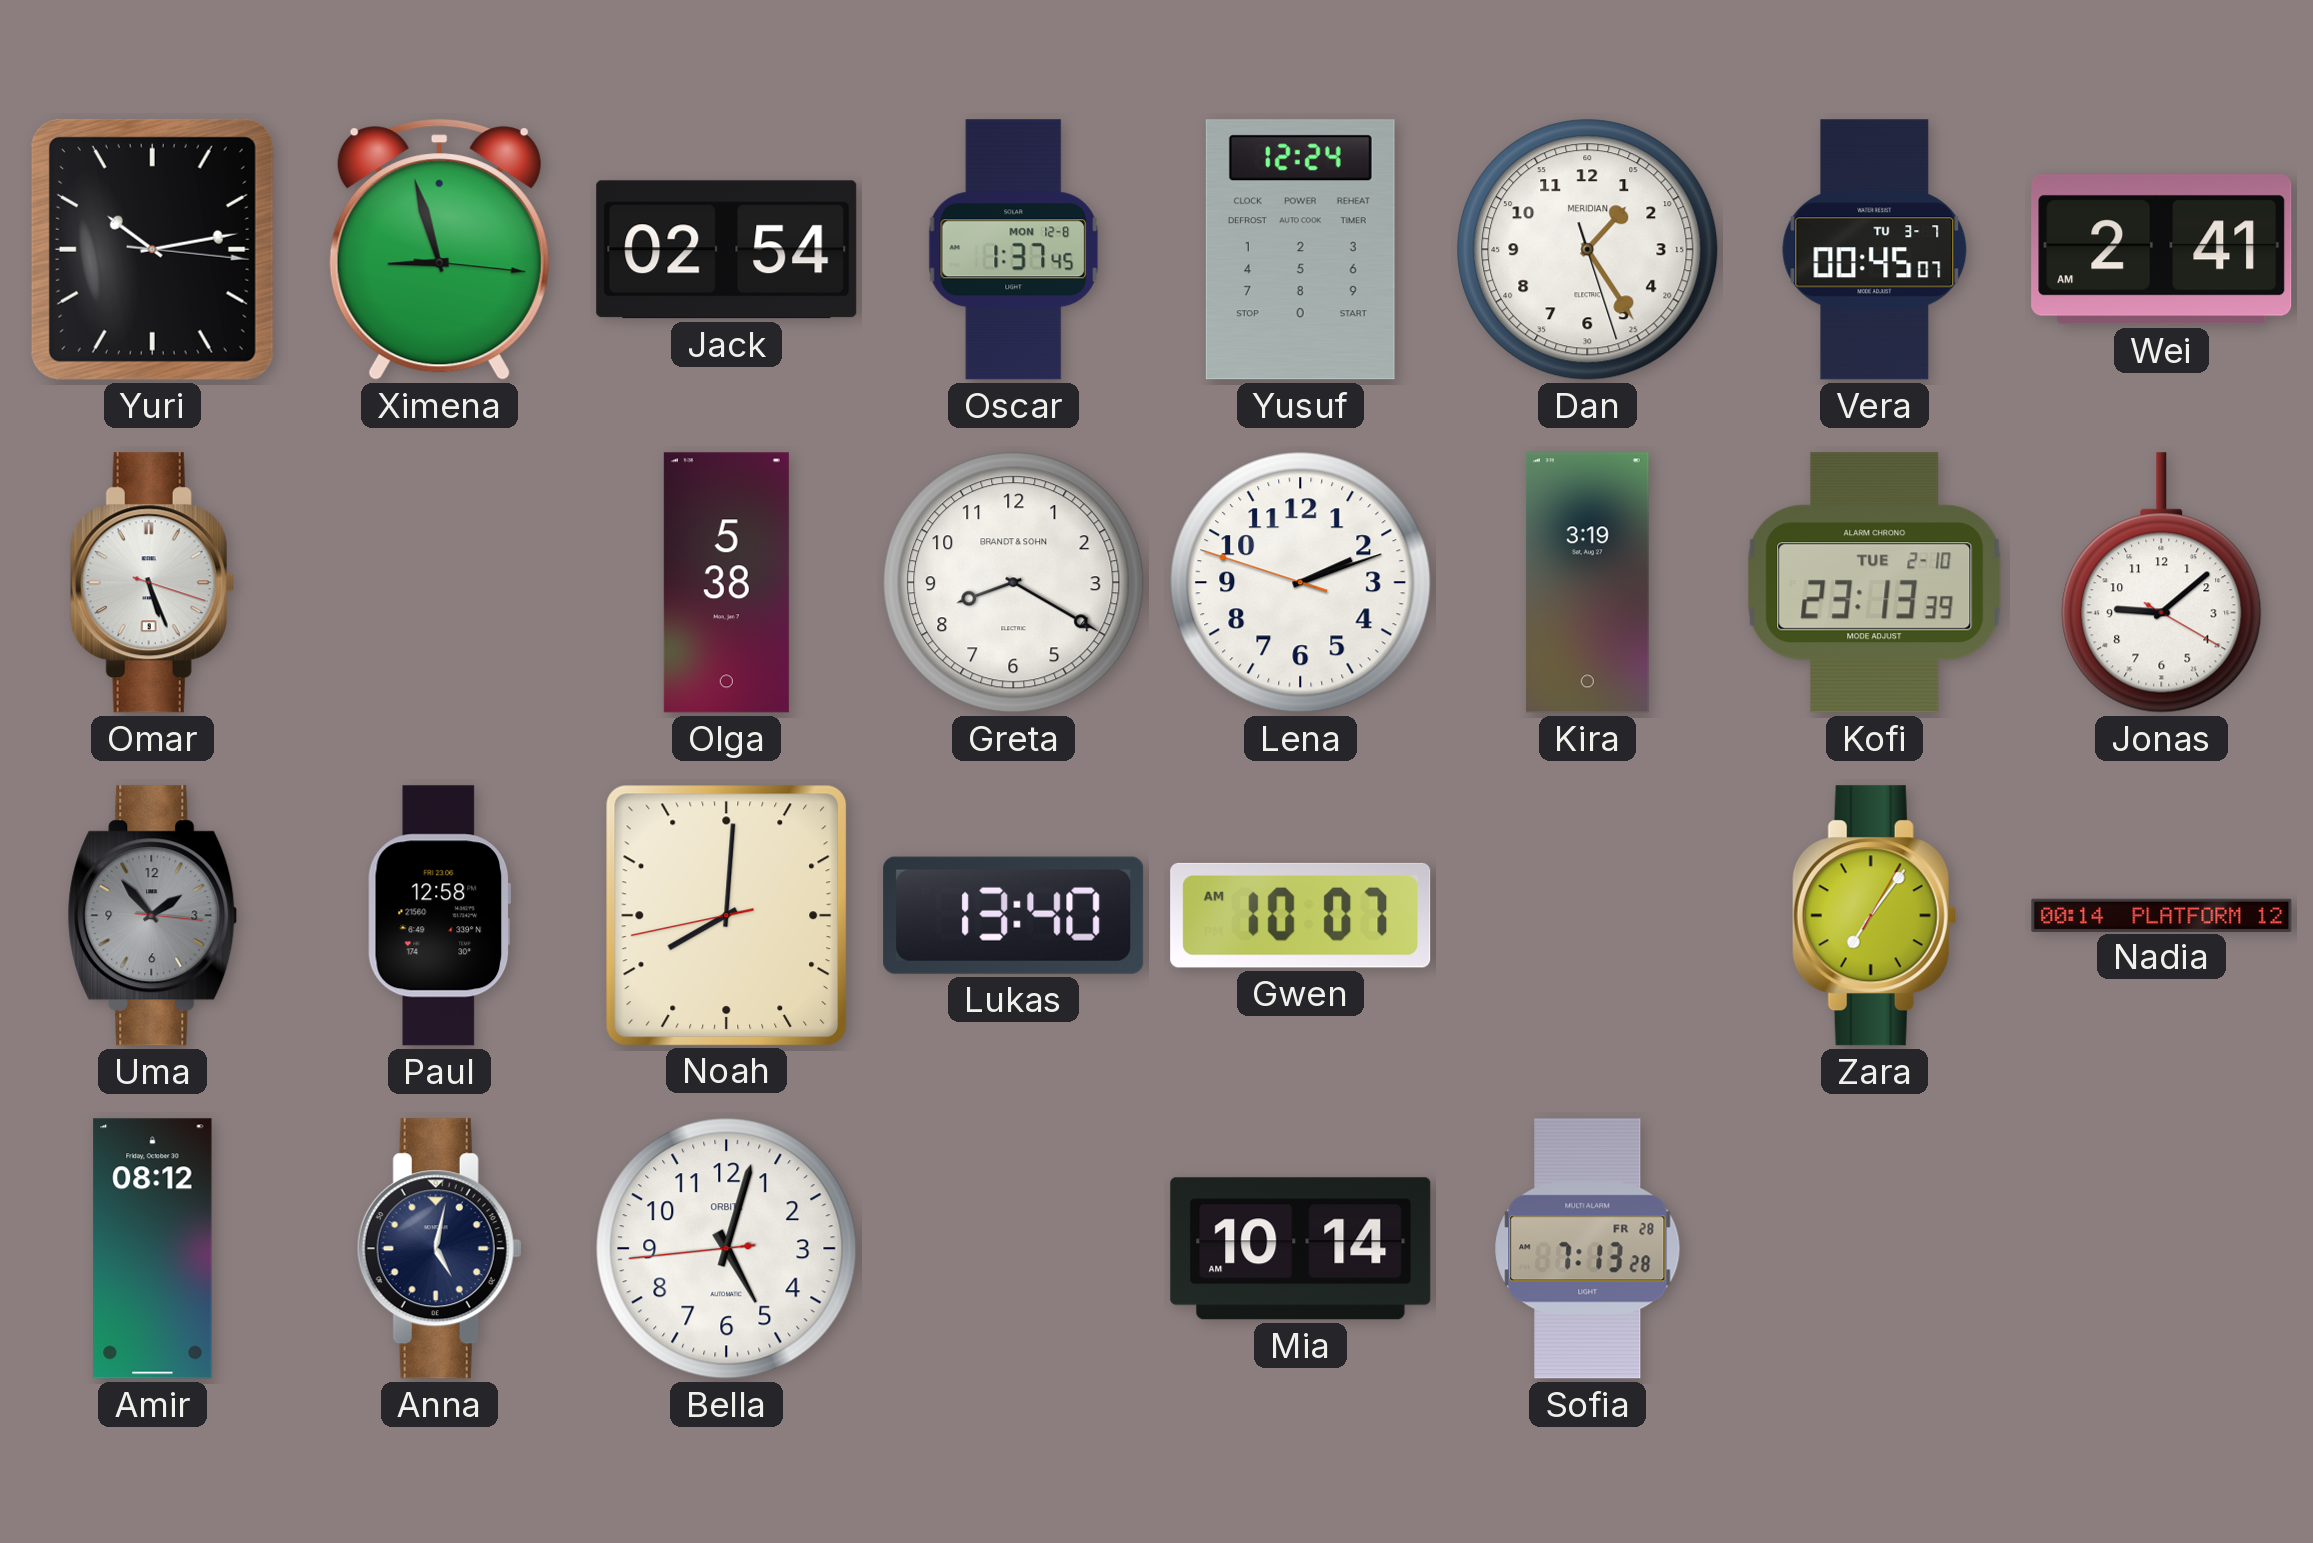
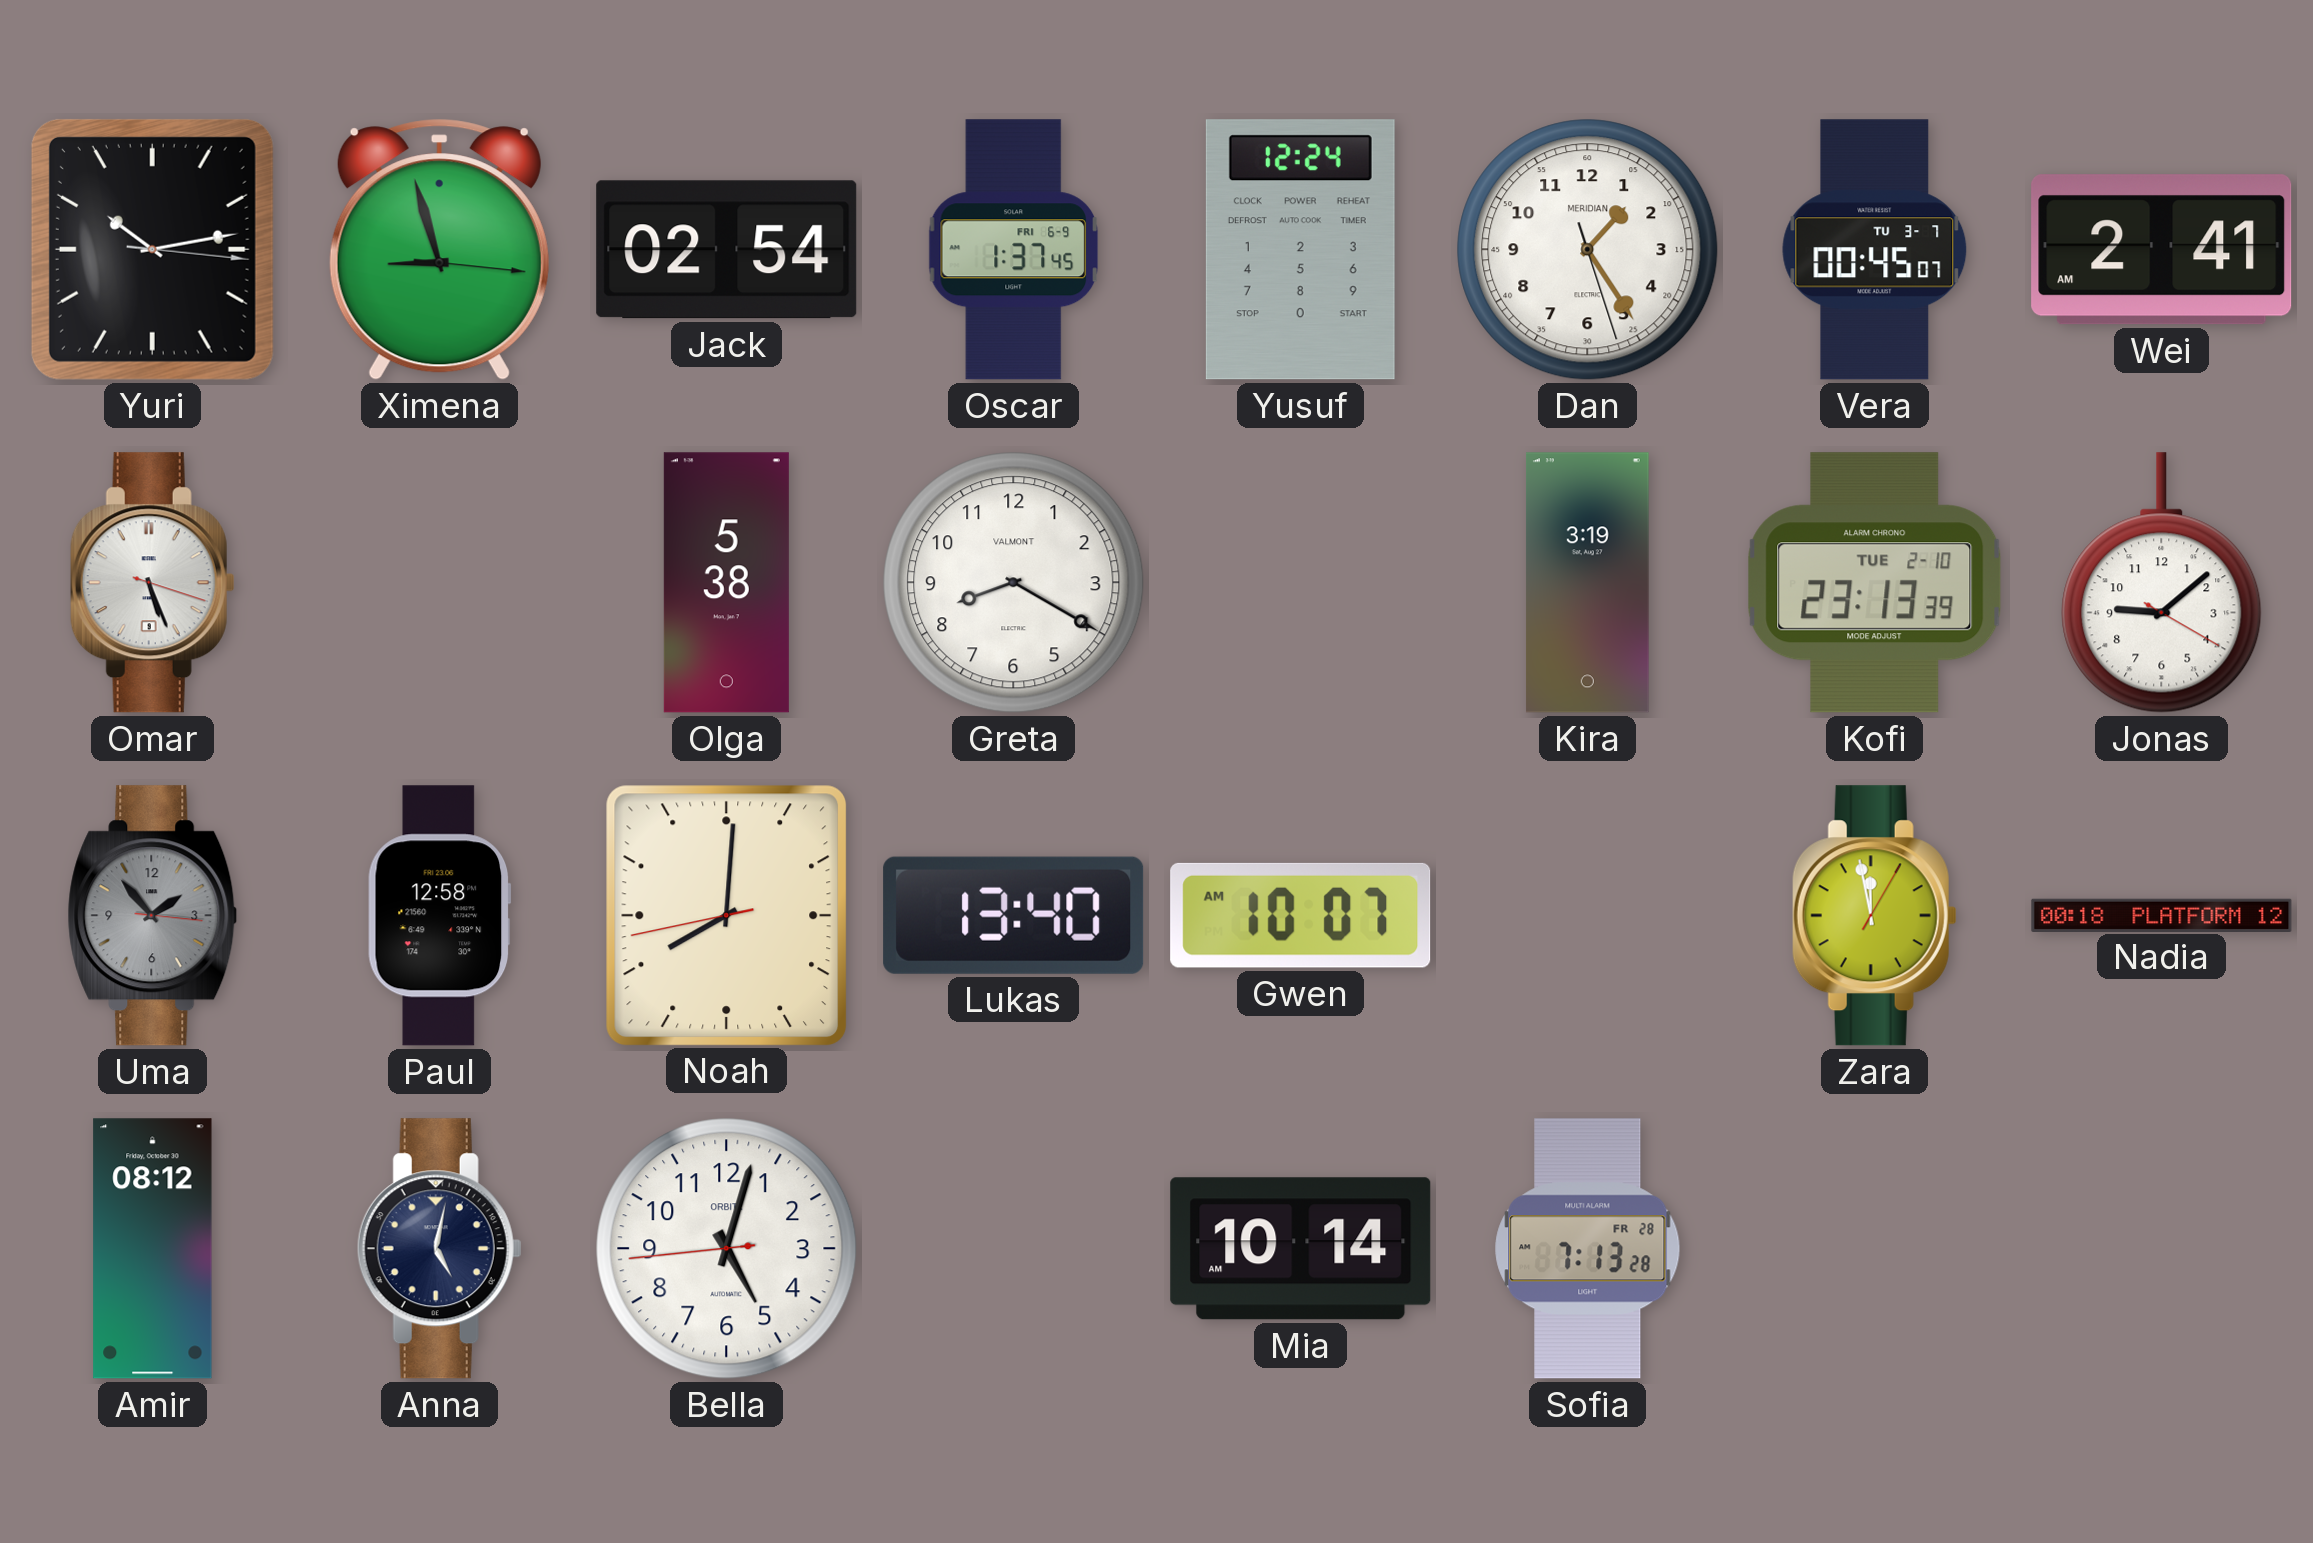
Oscar date: MON 12-8 -> FRI 6-9
Greta brand: BRANDT & SOHN -> VALMONT
Lena: 2:11 -> none
Zara: 7:06 -> 11:58
Nadia: 00:14 -> 00:18
